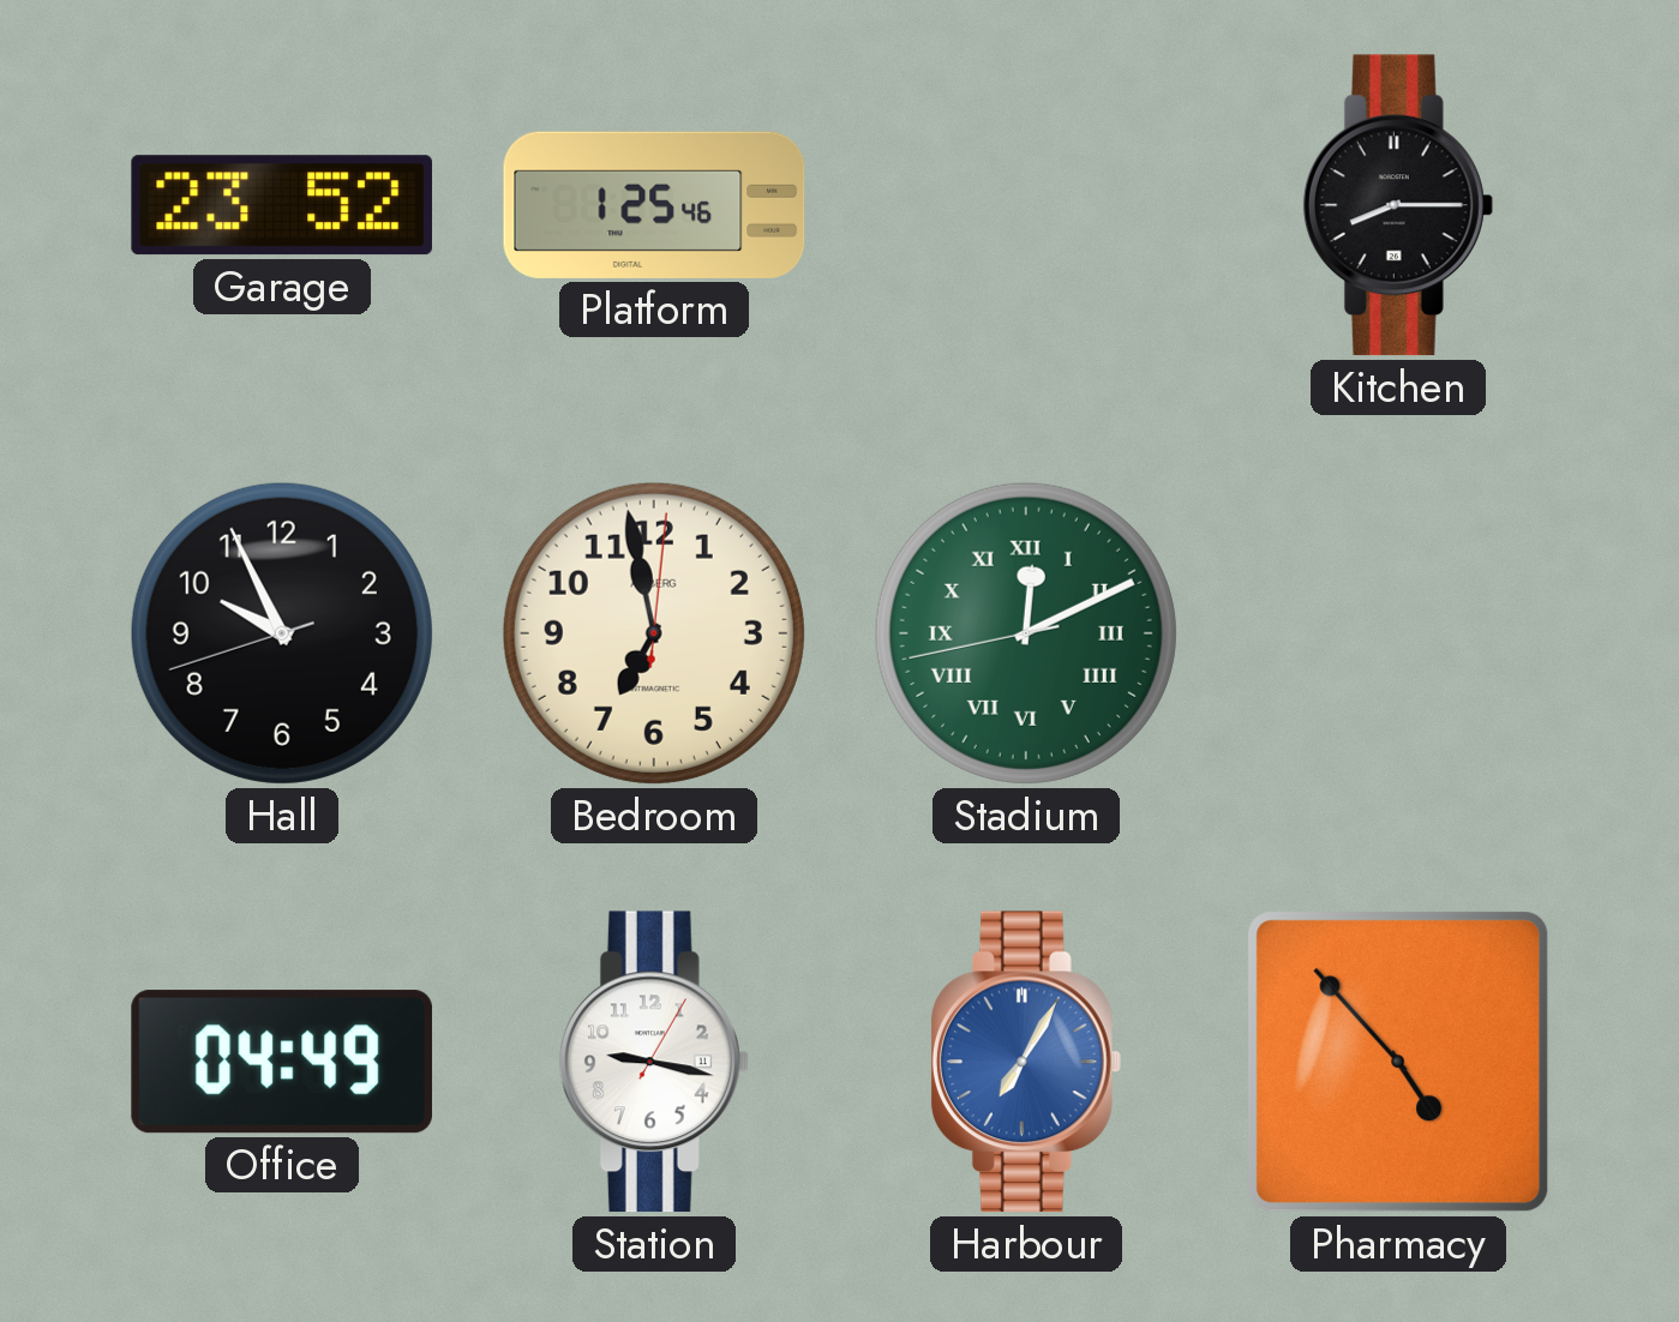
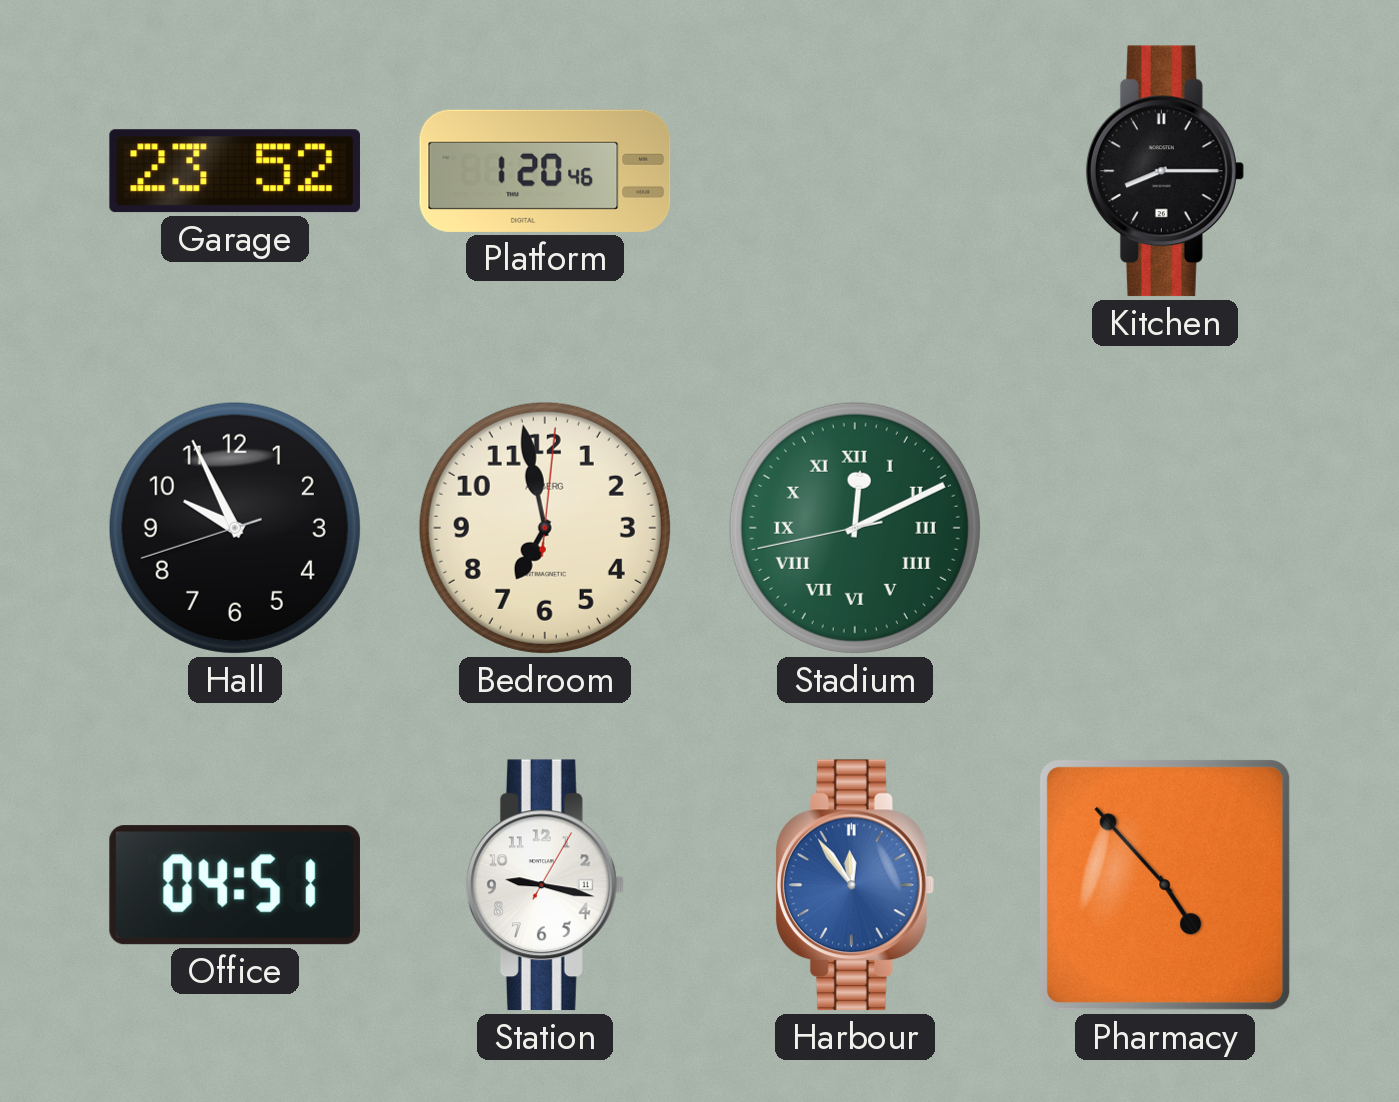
Platform: 1:25 -> 1:20
Office: 04:49 -> 04:51
Harbour: 7:05 -> 11:54
